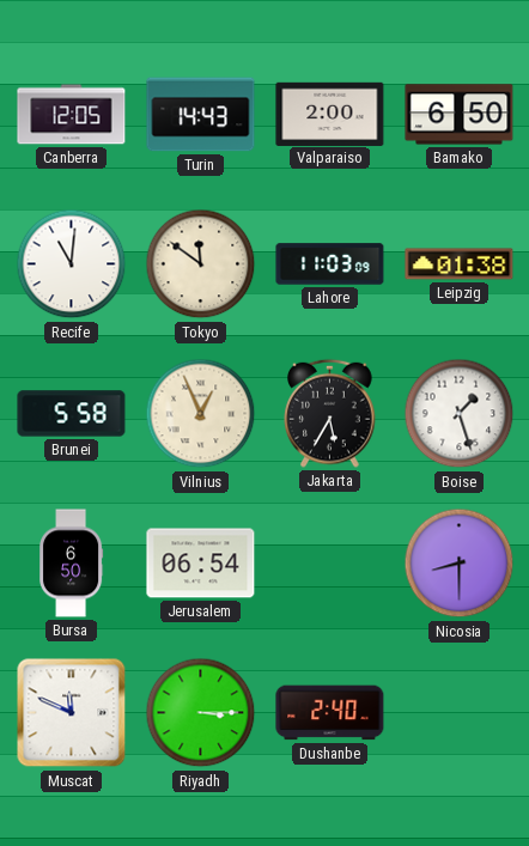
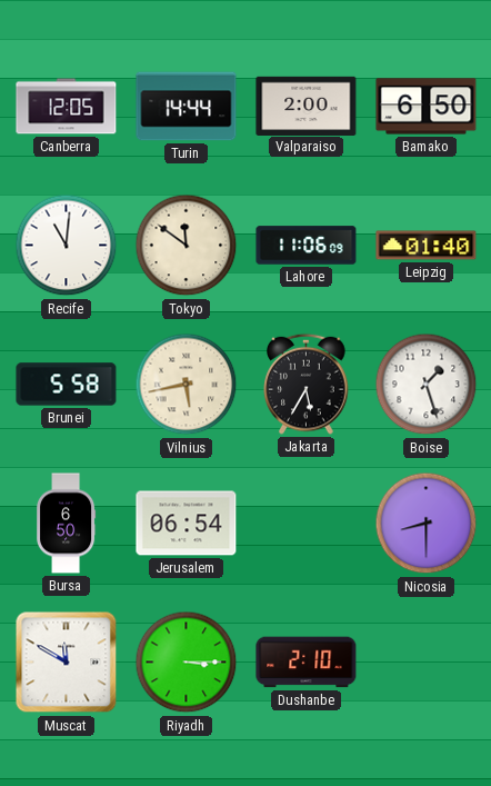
Turin: 14:43 -> 14:44
Lahore: 11:03 -> 11:06
Leipzig: 01:38 -> 01:40
Vilnius: 12:56 -> 5:43
Muscat: 11:49 -> 11:50
Dushanbe: 2:40 -> 2:10
